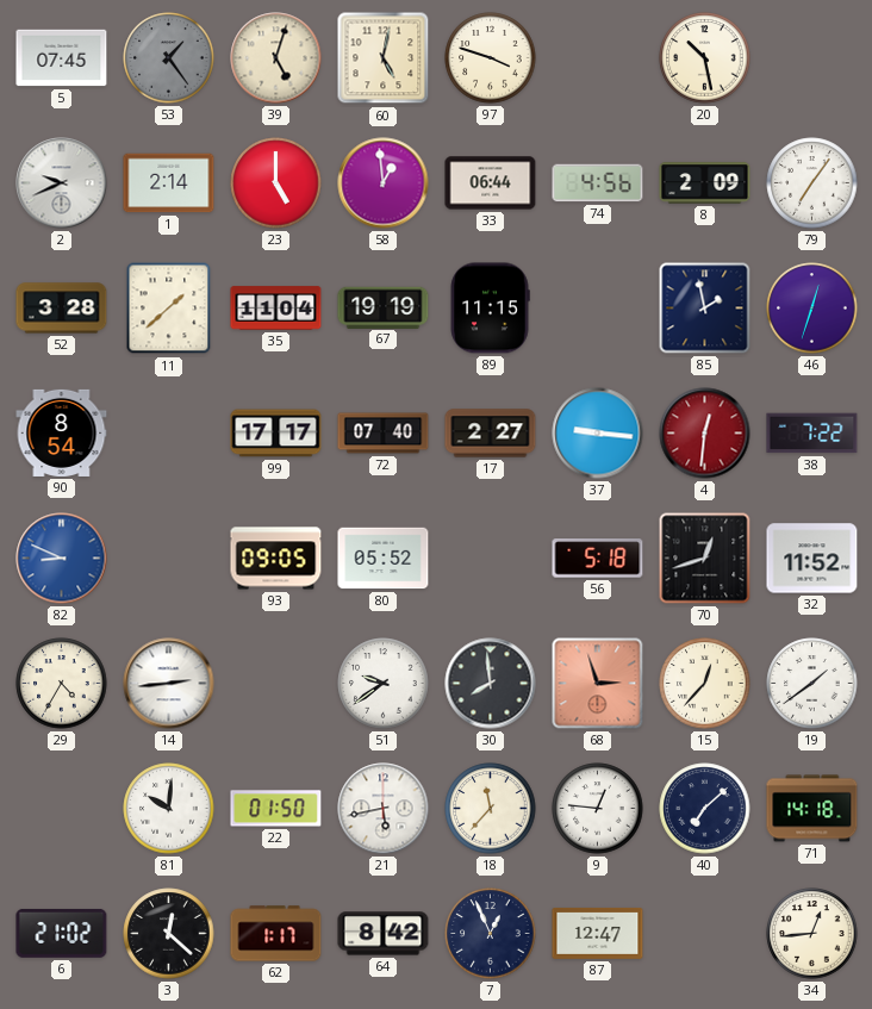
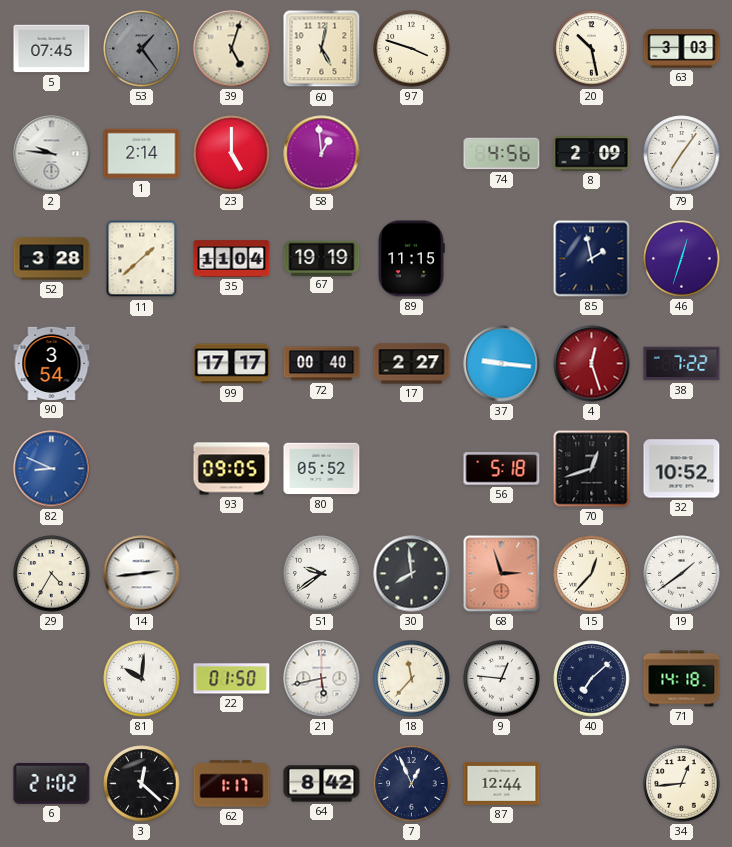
63: none -> 3:03
2: 9:41 -> 9:46
33: 06:44 -> none
90: 8:54 -> 3:54
72: 07:40 -> 00:40
4: 12:31 -> 12:27
32: 11:52 -> 10:52
87: 12:47 -> 12:44
